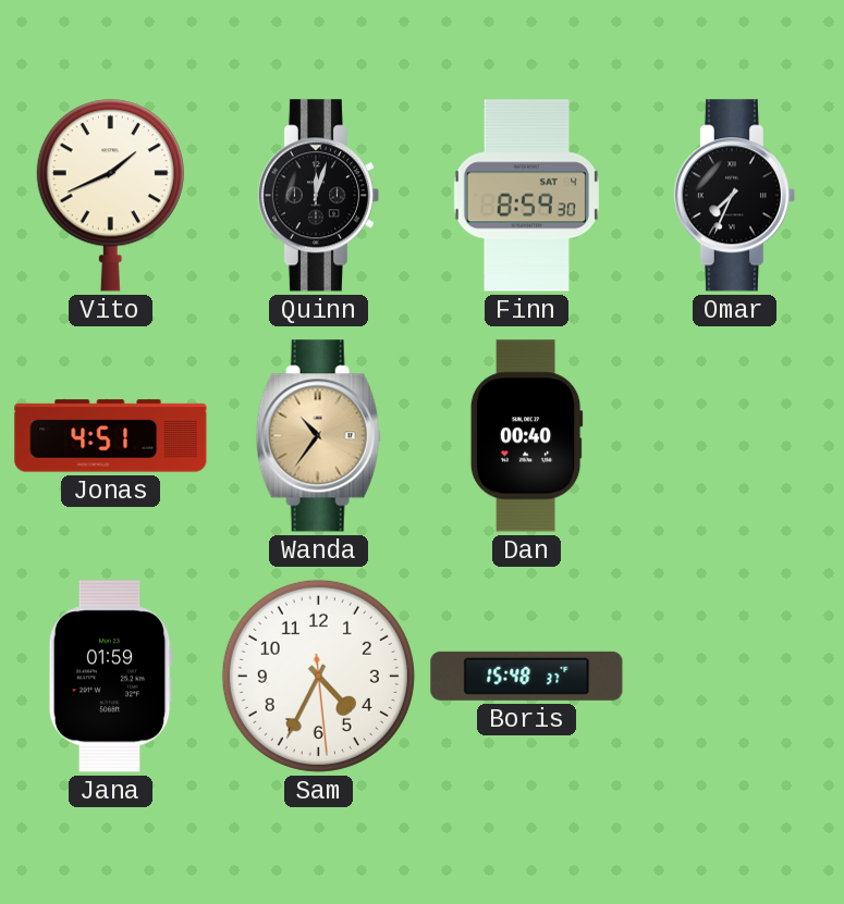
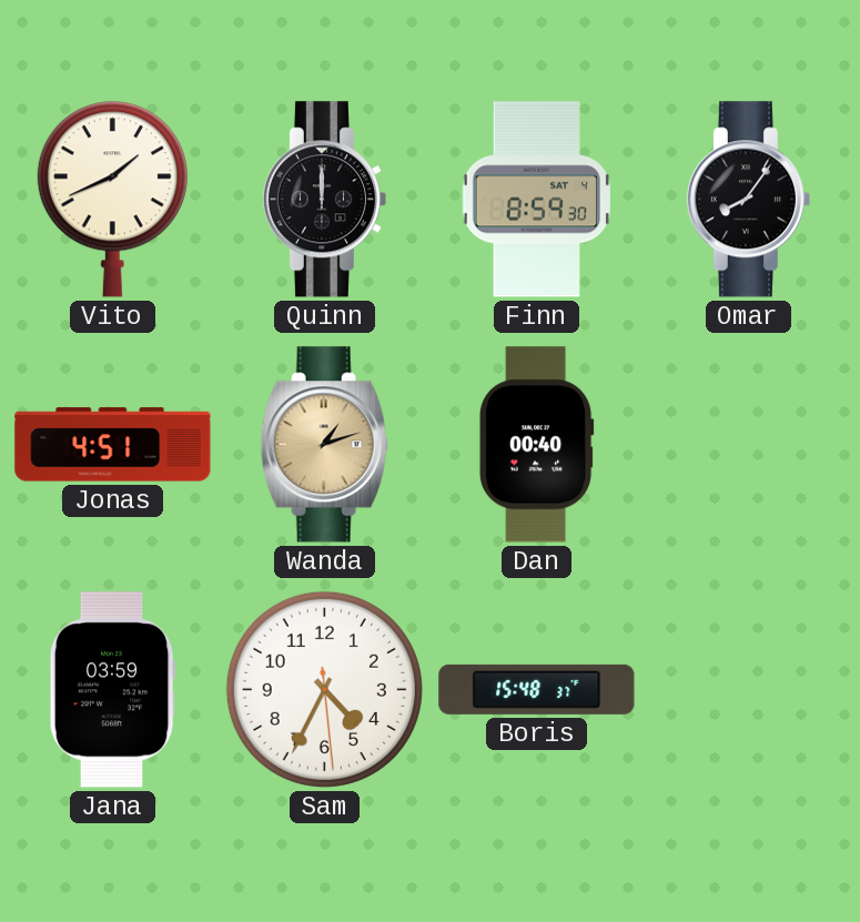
Quinn: 12:03 -> 12:00
Omar: 7:34 -> 8:06
Wanda: 10:36 -> 1:12
Jana: 01:59 -> 03:59
